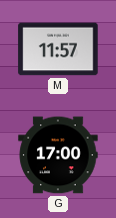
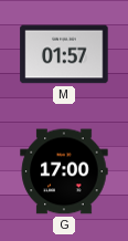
M: 11:57 -> 01:57
